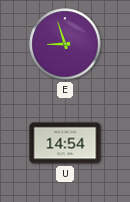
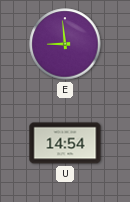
E: 8:57 -> 8:59
